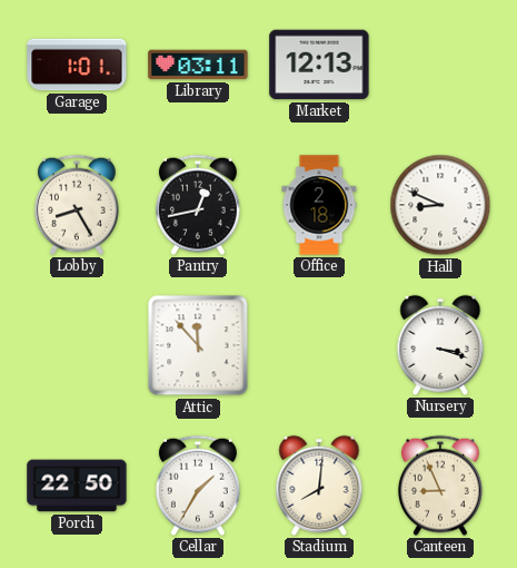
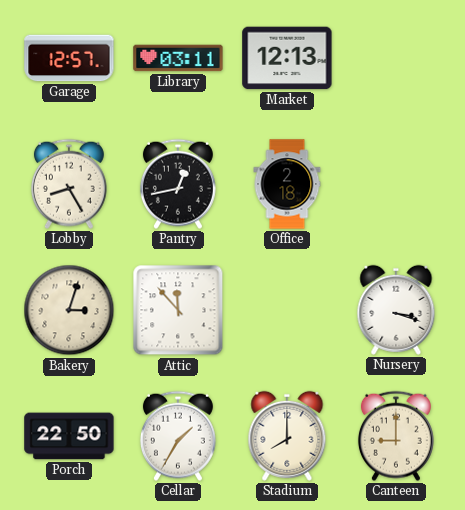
Garage: 1:01 -> 12:57
Hall: 8:49 -> none
Bakery: none -> 3:03
Stadium: 8:01 -> 8:00
Canteen: 8:56 -> 9:00
